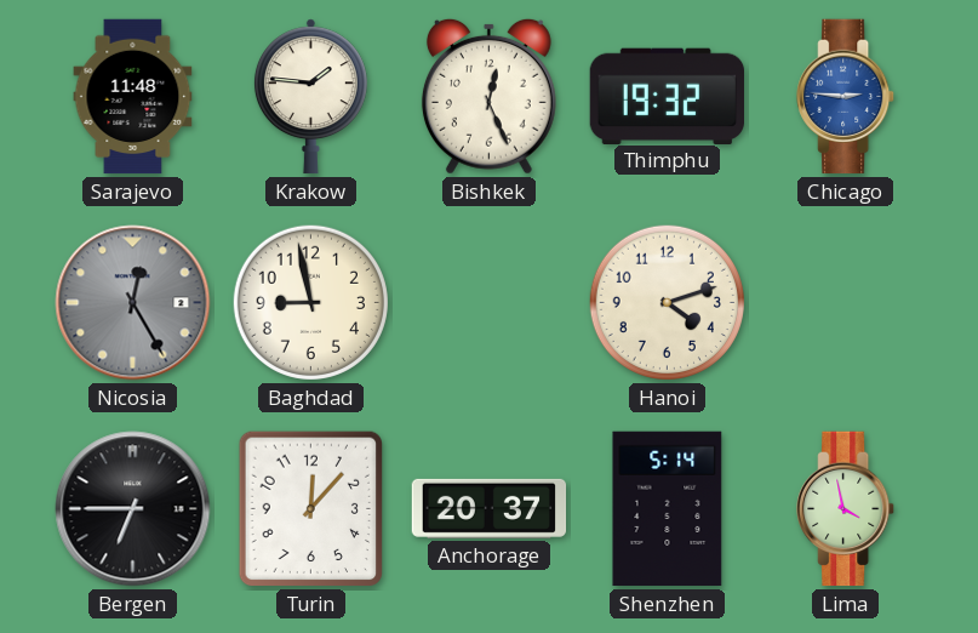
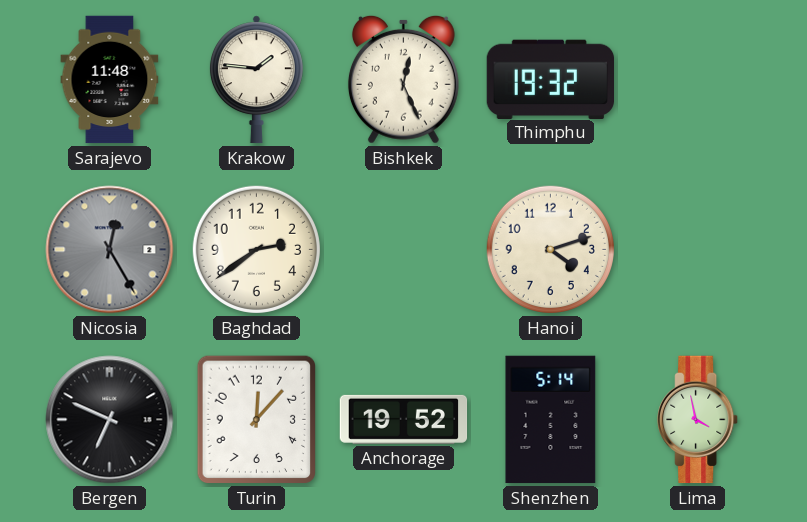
Chicago: 2:46 -> none
Baghdad: 8:58 -> 2:39
Bergen: 6:45 -> 6:49
Anchorage: 20:37 -> 19:52
